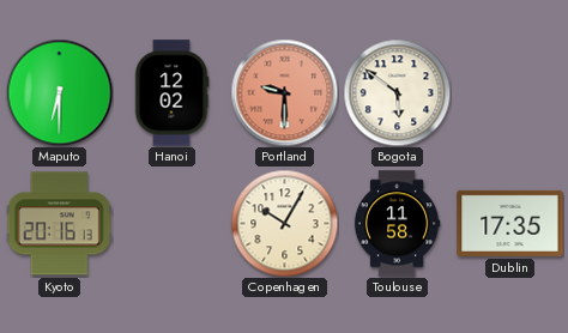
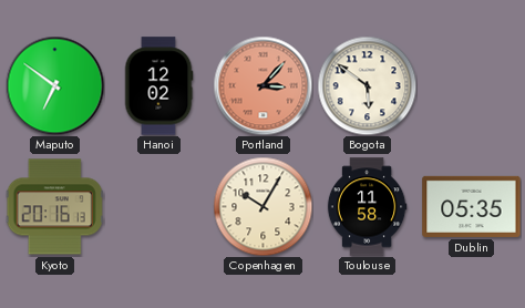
Maputo: 6:30 -> 6:51
Portland: 9:30 -> 3:07
Dublin: 17:35 -> 05:35
